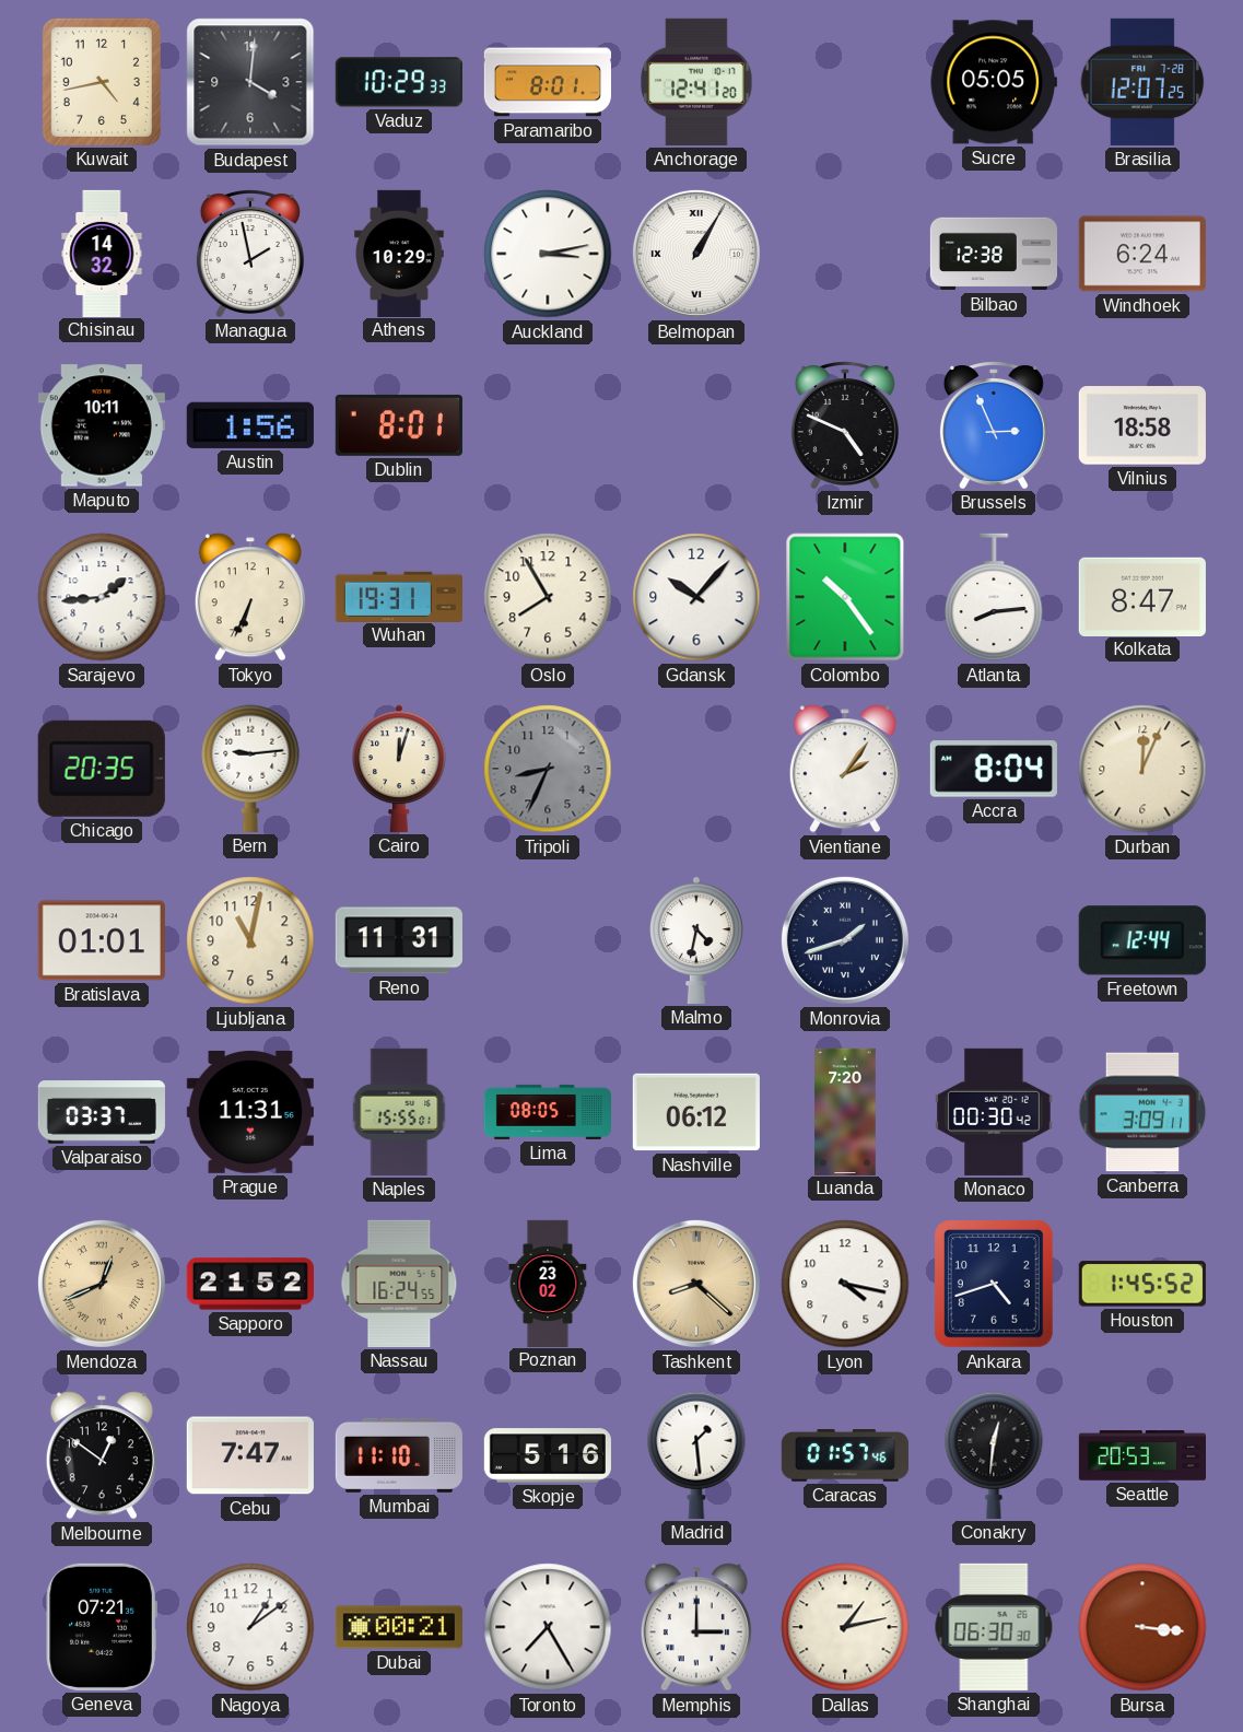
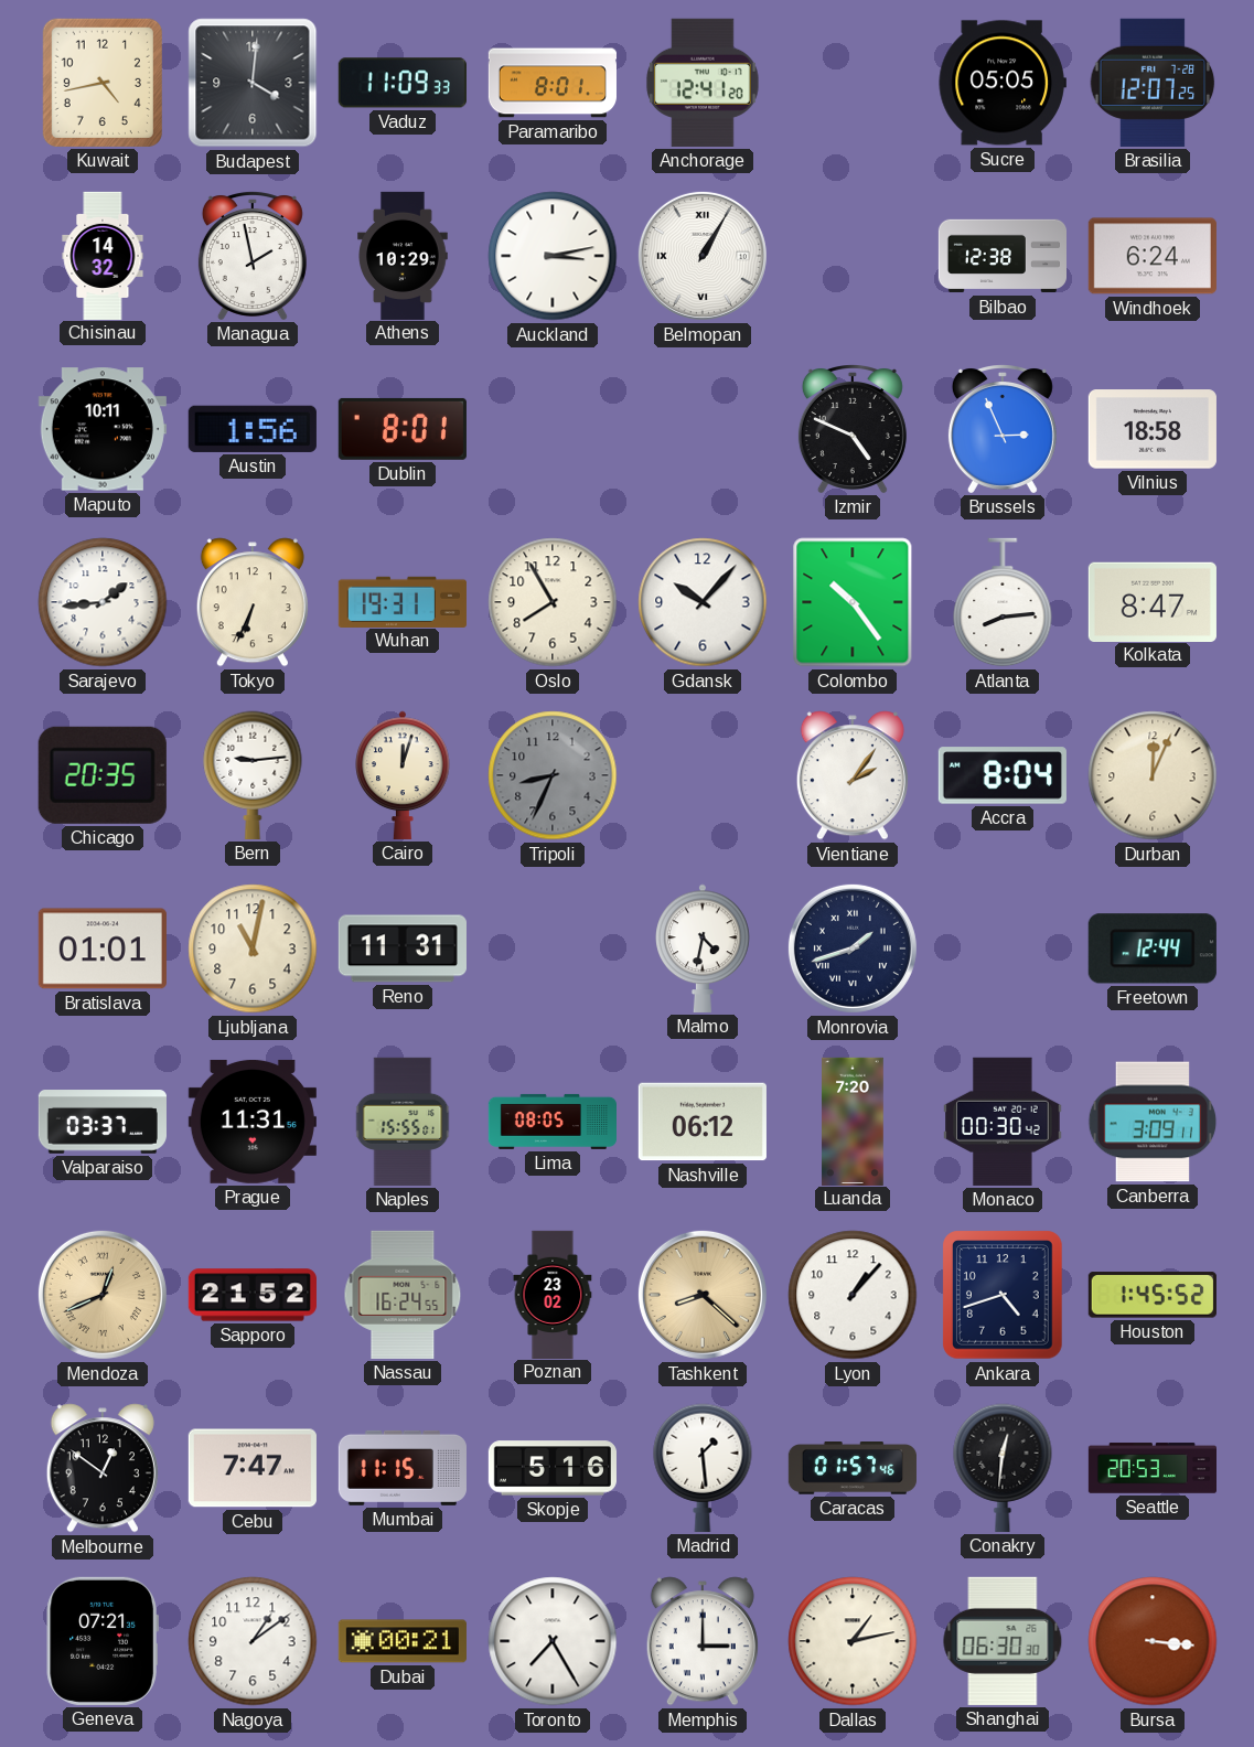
Vaduz: 10:29 -> 11:09
Lyon: 4:17 -> 1:07
Mumbai: 11:10 -> 11:15
